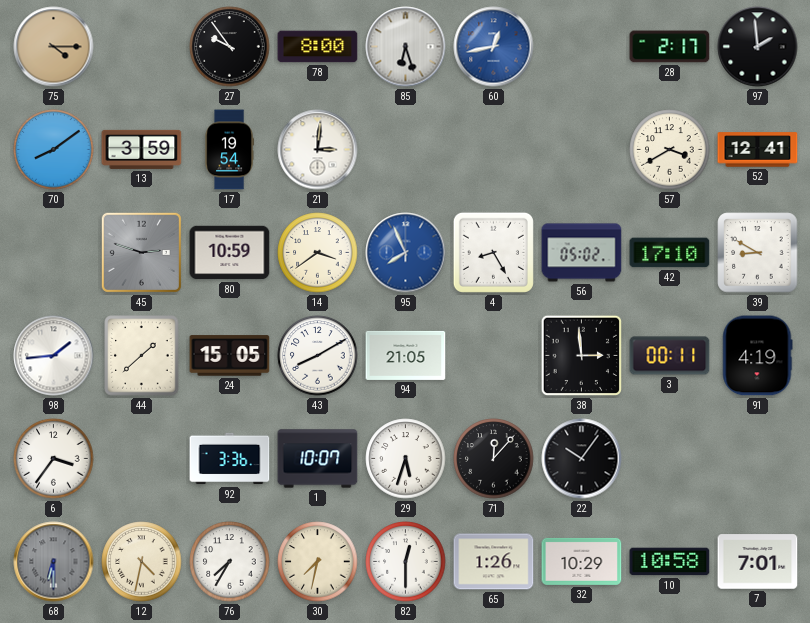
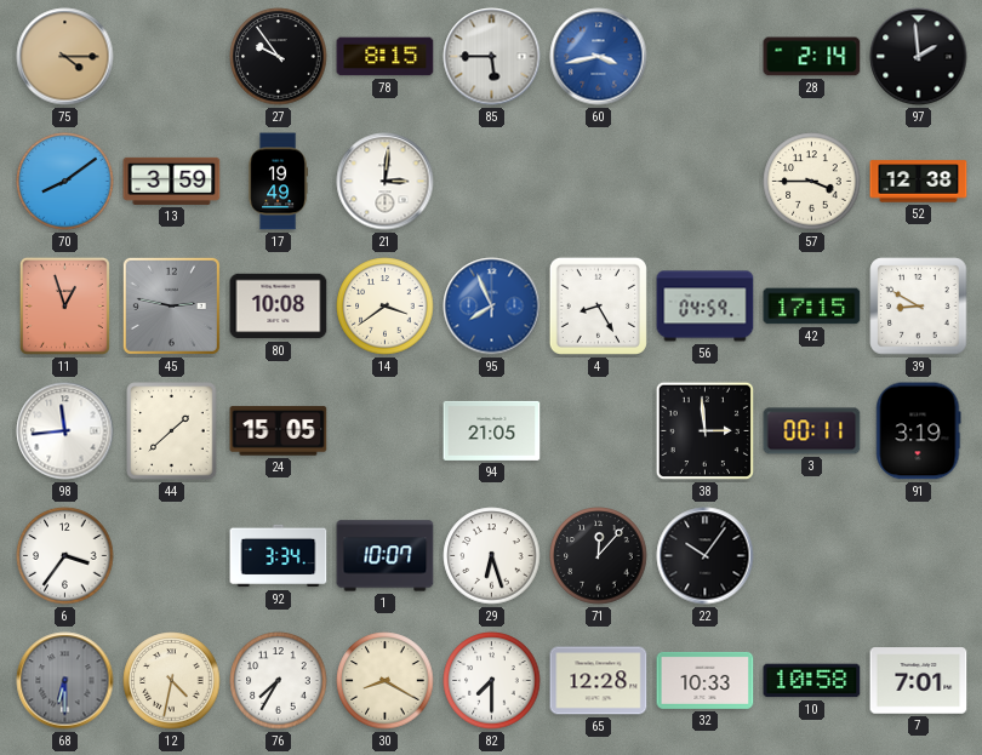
78: 8:00 -> 8:15
85: 6:27 -> 5:45
60: 12:43 -> 3:43
28: 2:17 -> 2:14
17: 19:54 -> 19:49
57: 3:40 -> 3:45
52: 12:41 -> 12:38
11: none -> 12:57
45: 2:48 -> 2:47
80: 10:59 -> 10:08
56: 05:02 -> 04:59
42: 17:10 -> 17:15
98: 1:44 -> 11:44
43: 8:10 -> none
91: 4:19 -> 3:19
92: 3:36 -> 3:34
29: 5:33 -> 6:27
30: 7:32 -> 8:20
82: 12:30 -> 7:30
65: 1:26 -> 12:28
32: 10:29 -> 10:33
